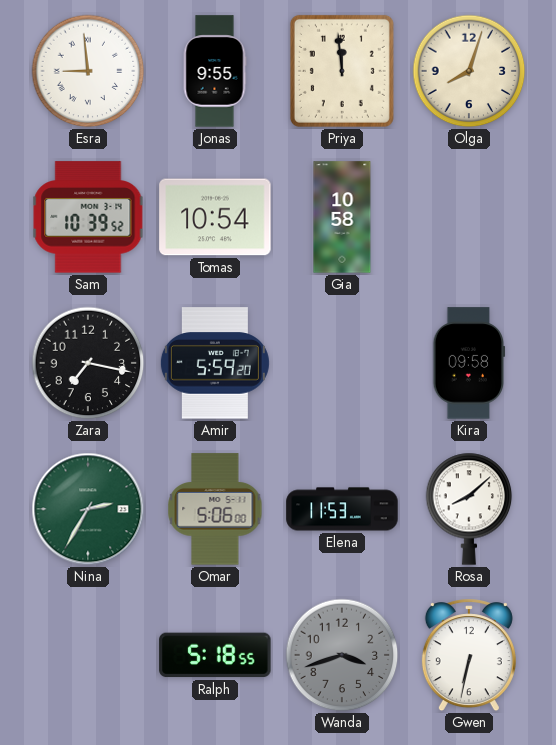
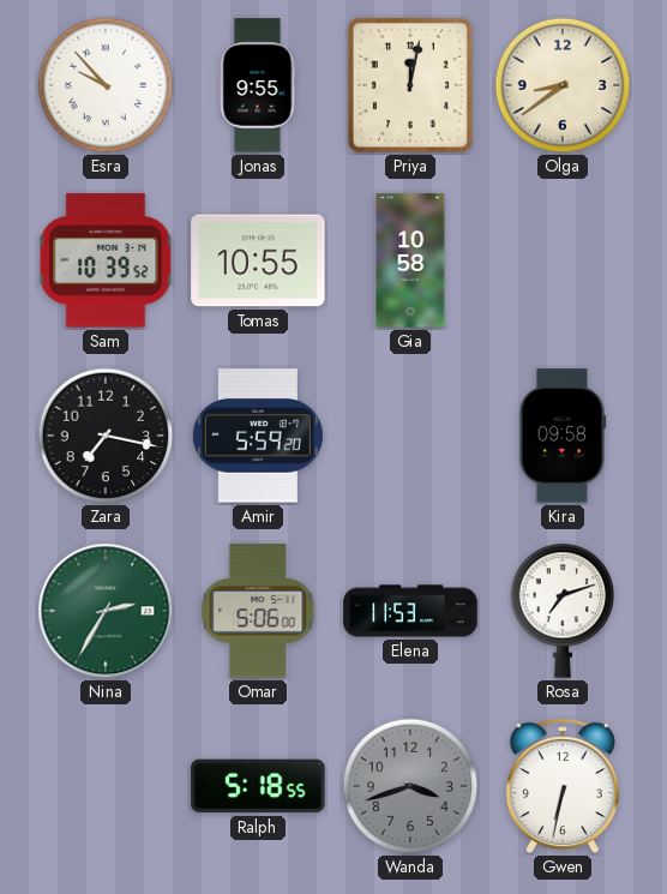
Esra: 8:59 -> 9:53
Priya: 11:59 -> 12:02
Olga: 8:03 -> 8:39
Tomas: 10:54 -> 10:55
Rosa: 8:08 -> 7:12
